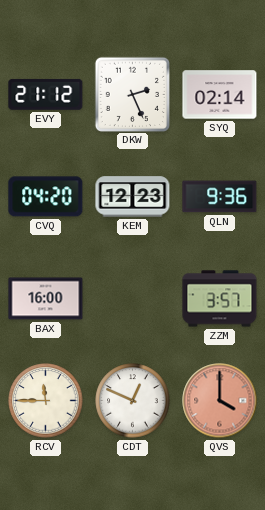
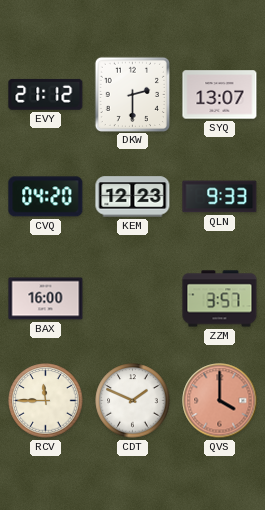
DKW: 2:26 -> 2:30
SYQ: 02:14 -> 13:07
QLN: 9:36 -> 9:33
CDT: 12:49 -> 1:49
